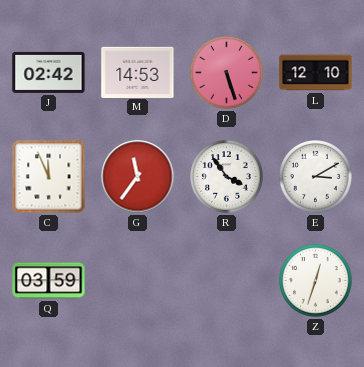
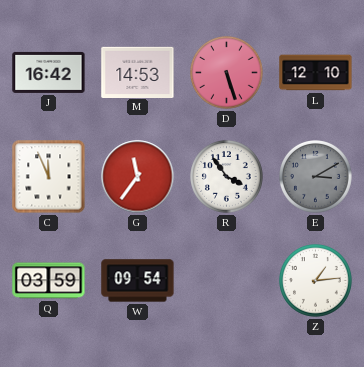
J: 02:42 -> 16:42
E dial: white -> grey
W: none -> 09:54
Z: 12:33 -> 1:14
